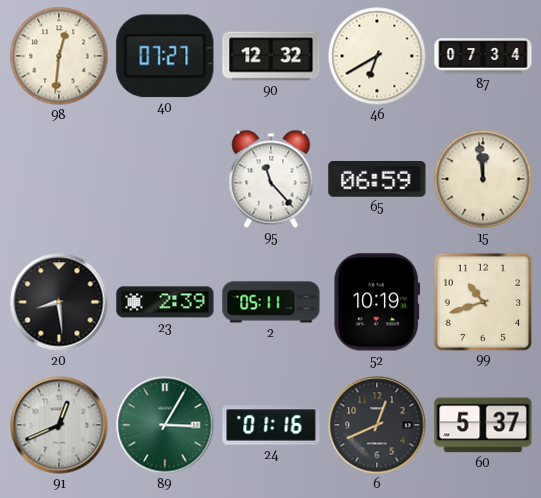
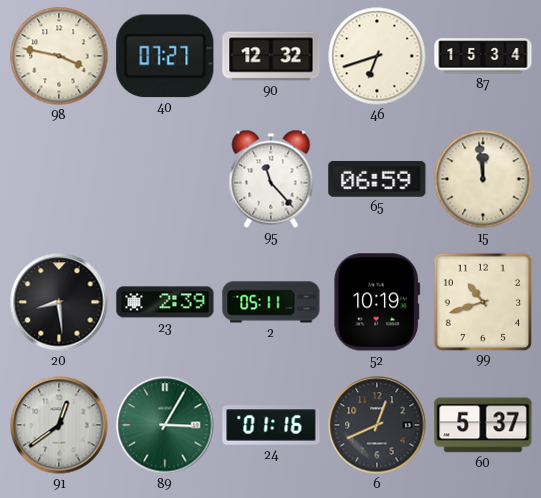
98: 12:31 -> 3:47
46: 6:40 -> 6:42
87: 07:34 -> 15:34
91: 12:41 -> 12:39
